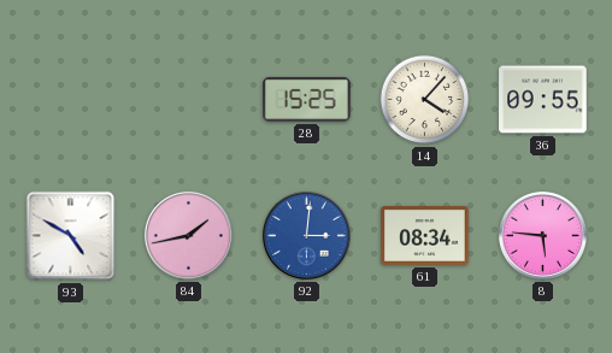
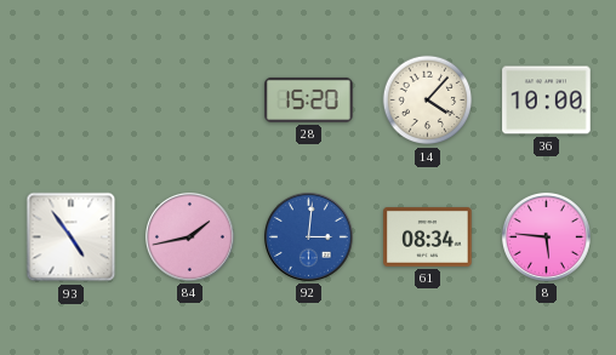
28: 15:25 -> 15:20
36: 09:55 -> 10:00
93: 4:50 -> 4:54
